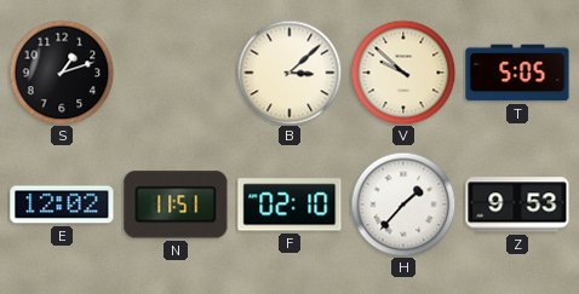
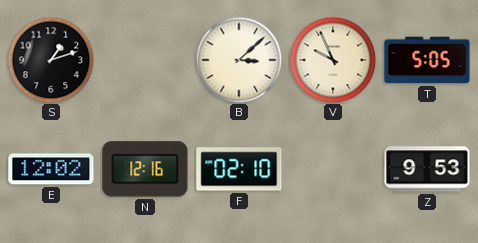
V: 9:52 -> 9:56
N: 11:51 -> 12:16
H: 1:37 -> none
